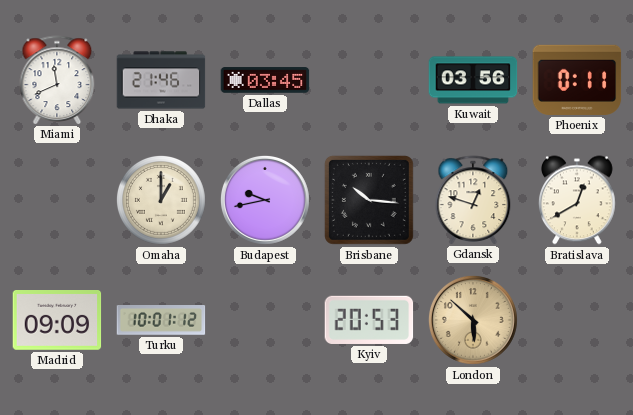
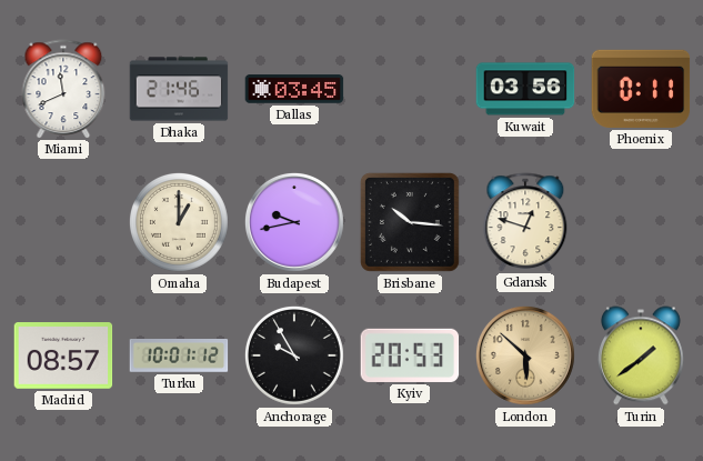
Bratislava: 12:40 -> none
Madrid: 09:09 -> 08:57
Anchorage: none -> 9:55
Turin: none -> 1:39
